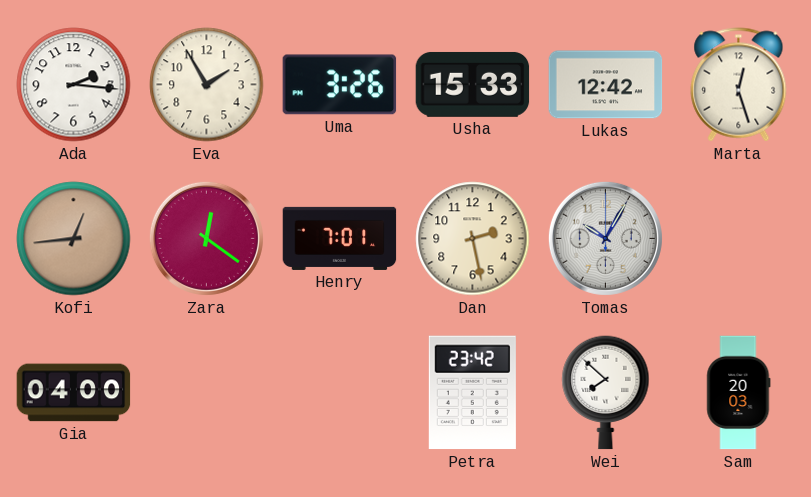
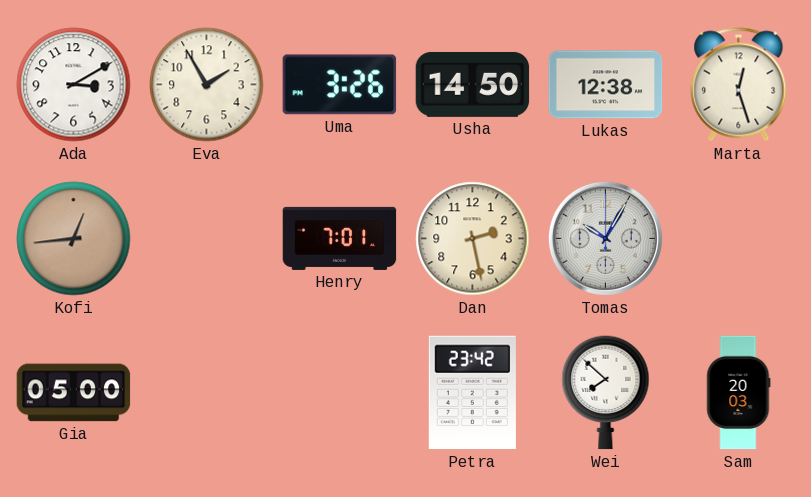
Ada: 2:16 -> 3:10
Usha: 15:33 -> 14:50
Lukas: 12:42 -> 12:38
Zara: 12:21 -> none
Gia: 04:00 -> 05:00
